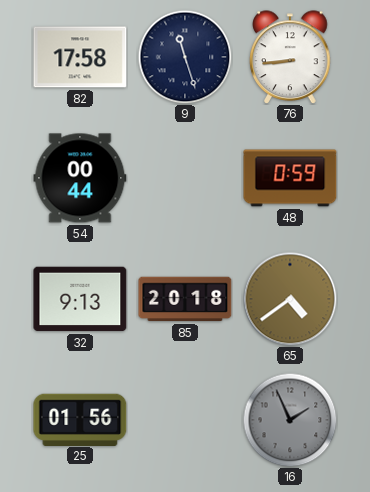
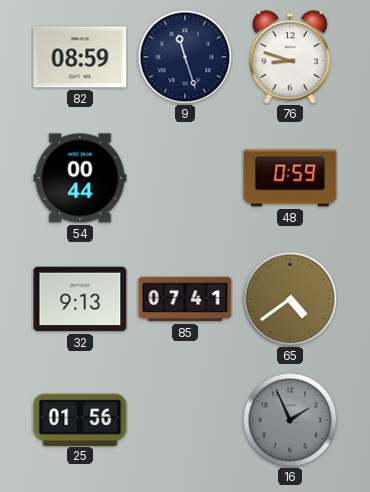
82: 17:58 -> 08:59
76: 8:44 -> 8:48
85: 20:18 -> 07:41
